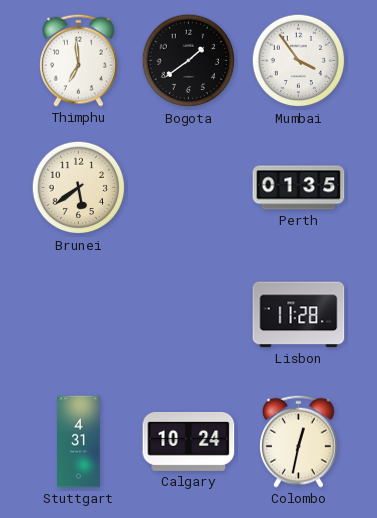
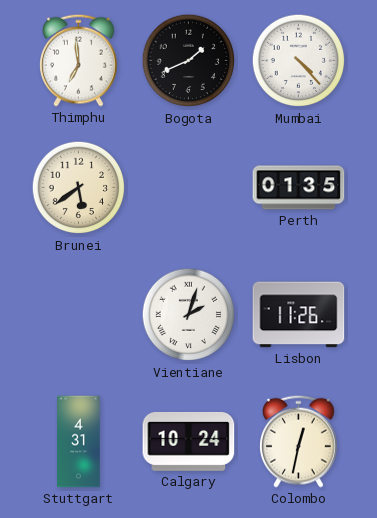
Bogota: 1:39 -> 1:41
Mumbai: 3:54 -> 4:23
Vientiane: none -> 2:03
Lisbon: 11:28 -> 11:26
